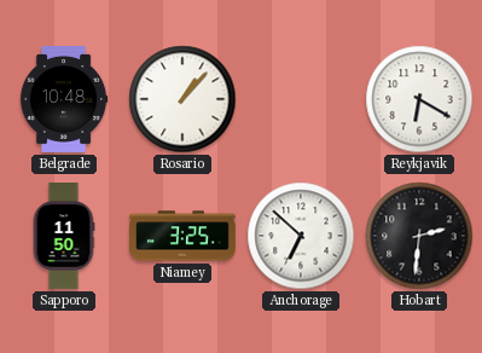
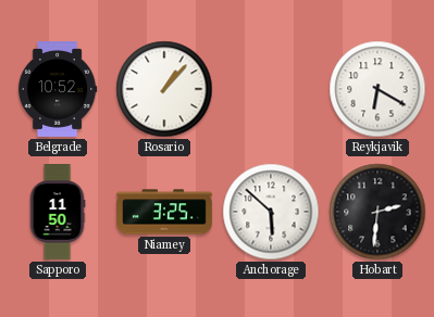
Belgrade: 10:48 -> 10:52
Anchorage: 6:52 -> 5:52
